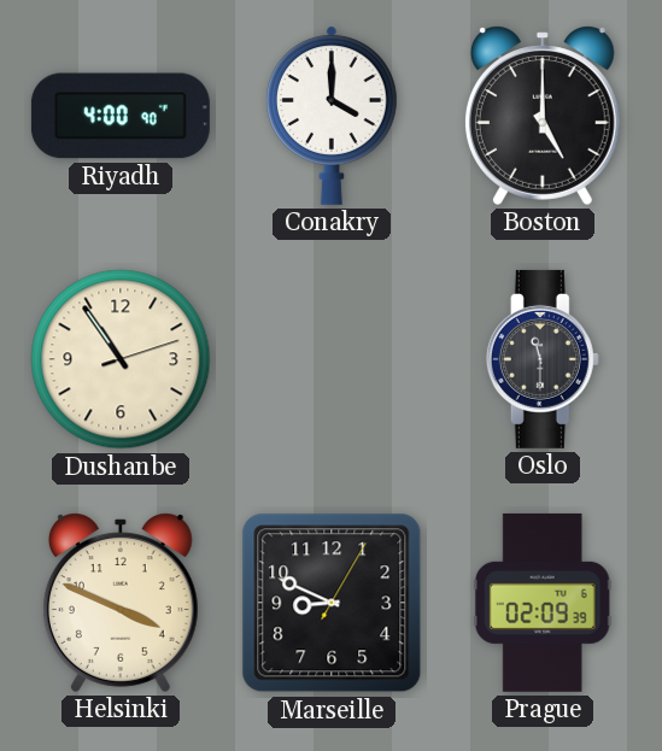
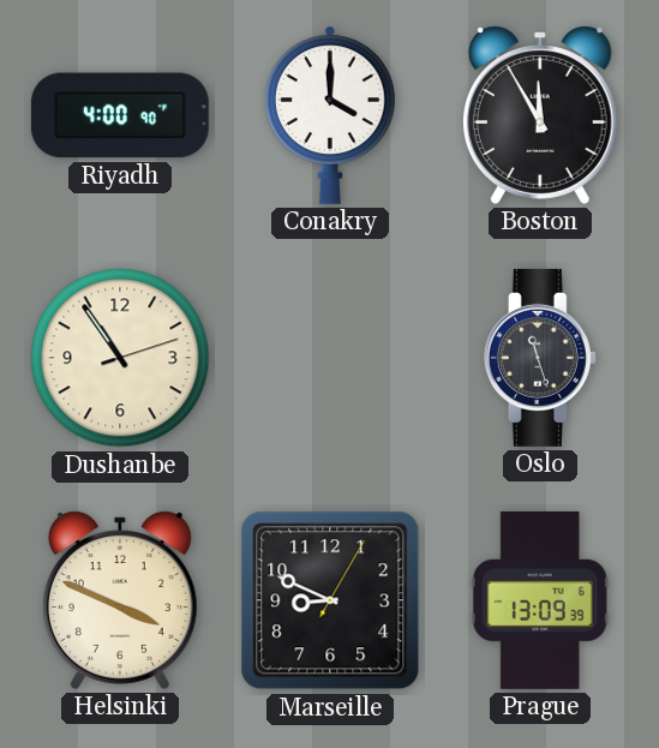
Boston: 5:00 -> 11:55
Oslo: 11:30 -> 11:27
Prague: 02:09 -> 13:09
